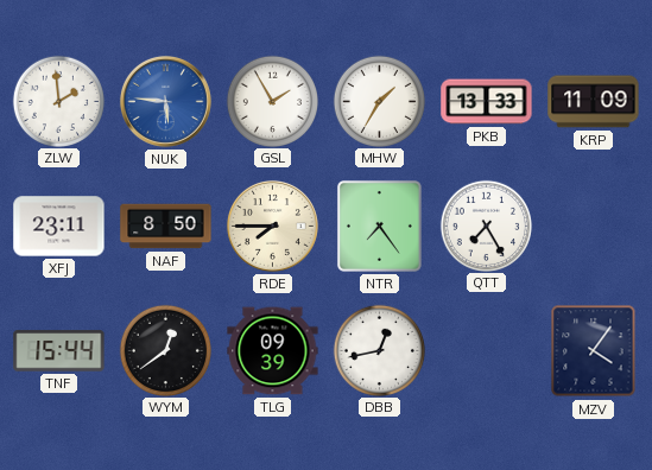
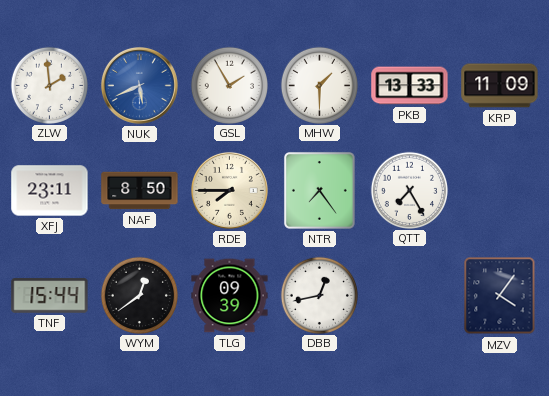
NUK: 5:46 -> 5:41
MHW: 1:35 -> 1:30
